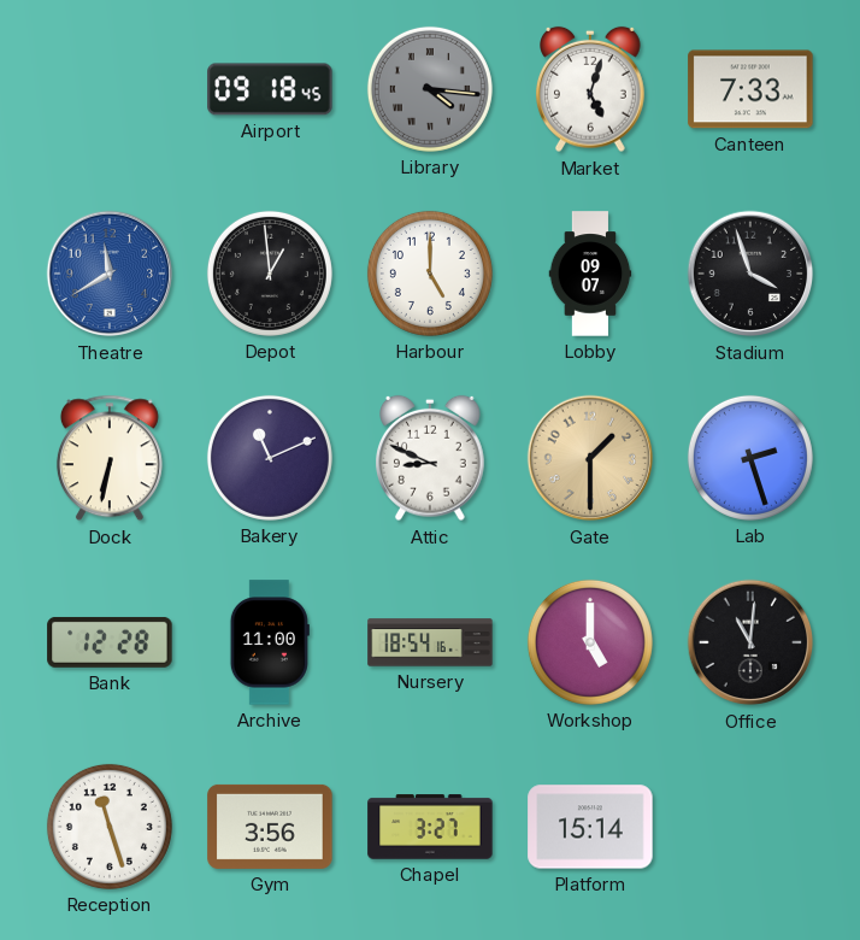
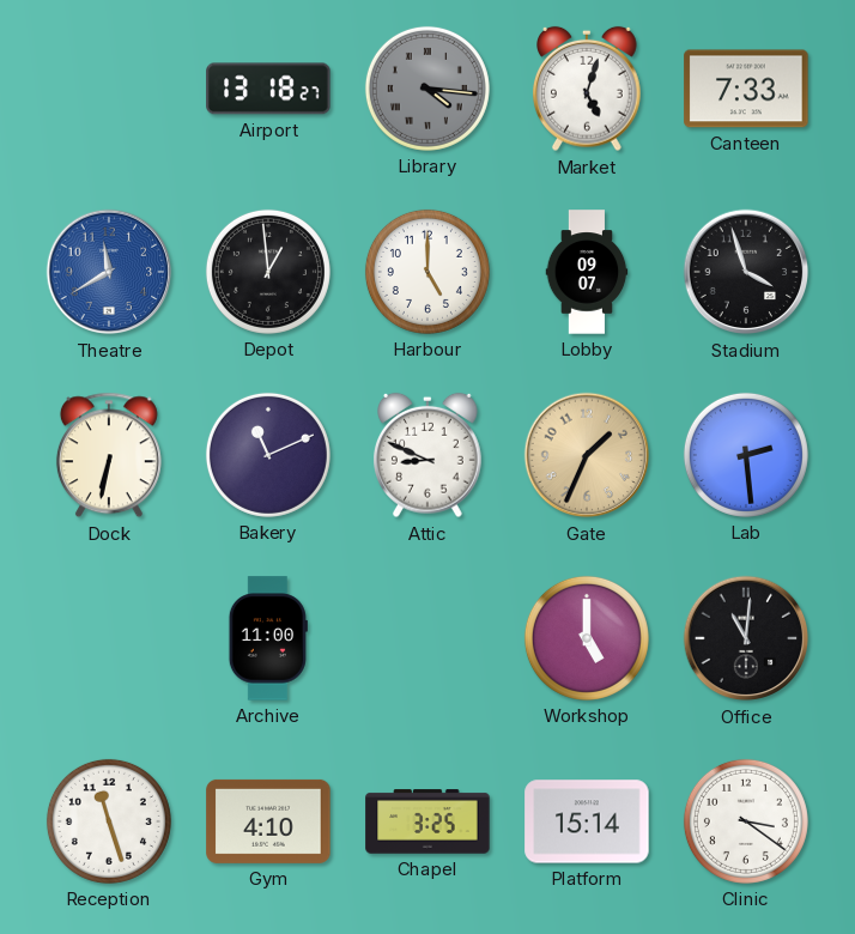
Airport: 09:18 -> 13:18
Gate: 1:30 -> 1:34
Lab: 2:27 -> 2:29
Bank: 12:28 -> none
Nursery: 18:54 -> none
Gym: 3:56 -> 4:10
Chapel: 3:27 -> 3:25
Clinic: none -> 3:21
